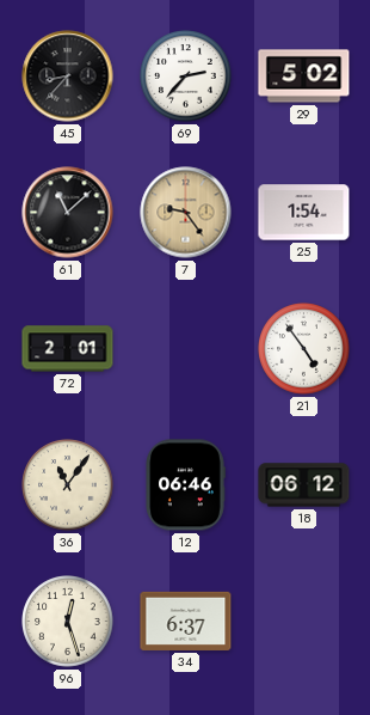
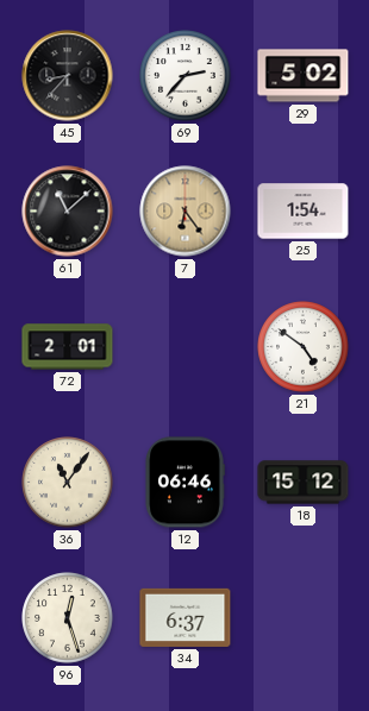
7: 9:24 -> 6:24
21: 4:54 -> 4:51
18: 06:12 -> 15:12
